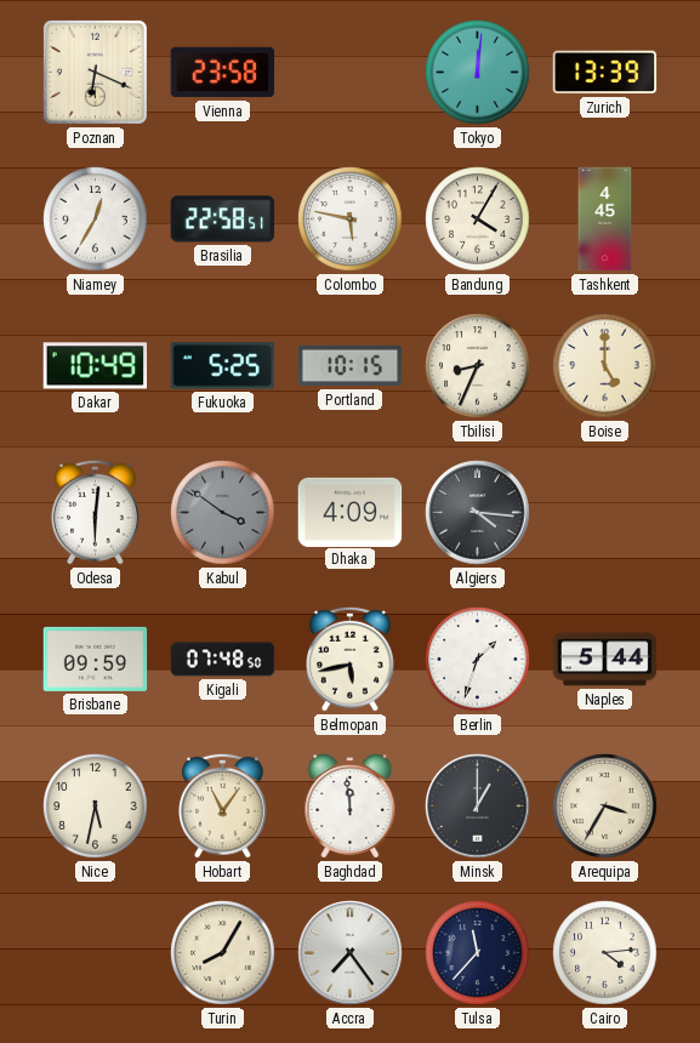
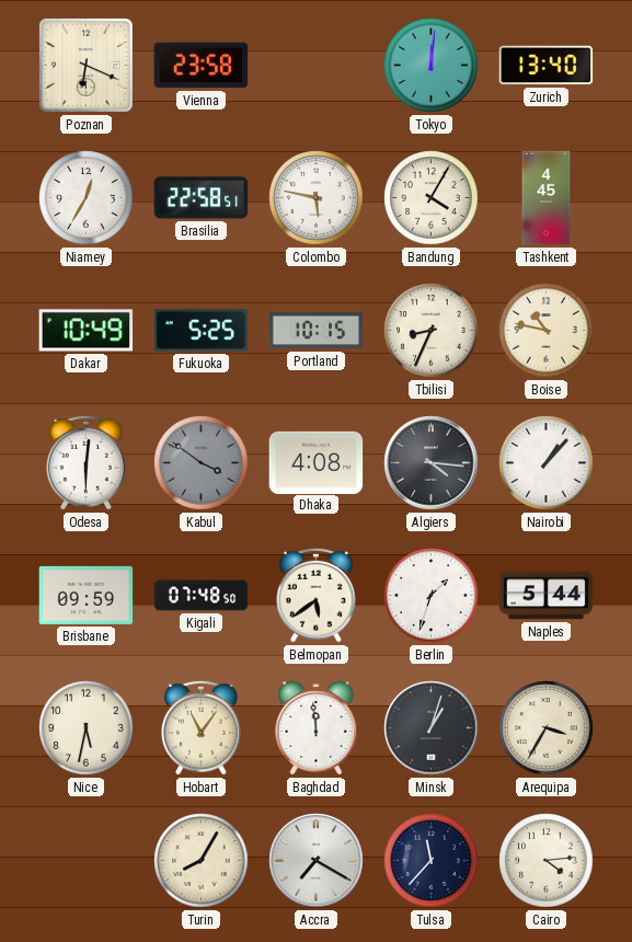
Zurich: 13:39 -> 13:40
Boise: 5:00 -> 10:47
Dhaka: 4:09 -> 4:08
Nairobi: none -> 1:07
Belmopan: 5:43 -> 5:39
Minsk: 1:00 -> 1:03
Accra: 7:24 -> 7:20
